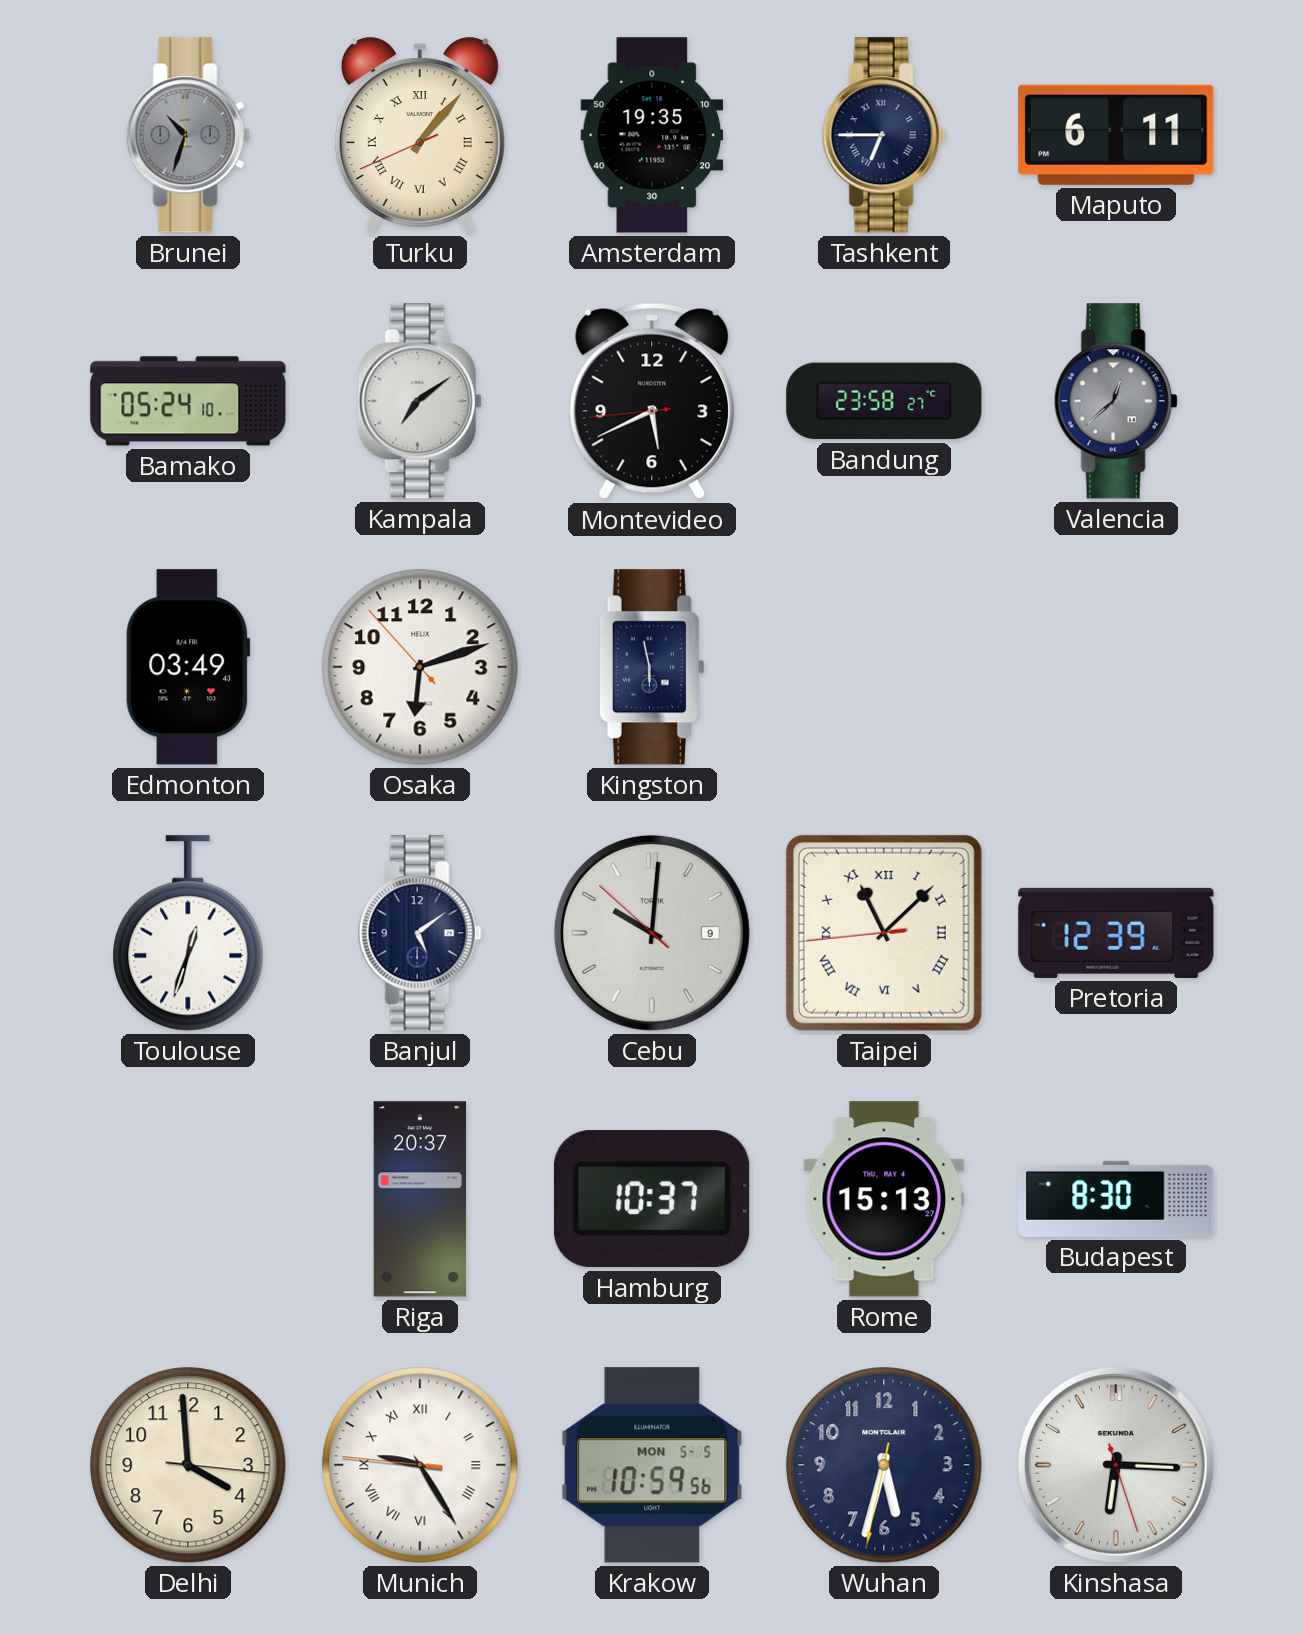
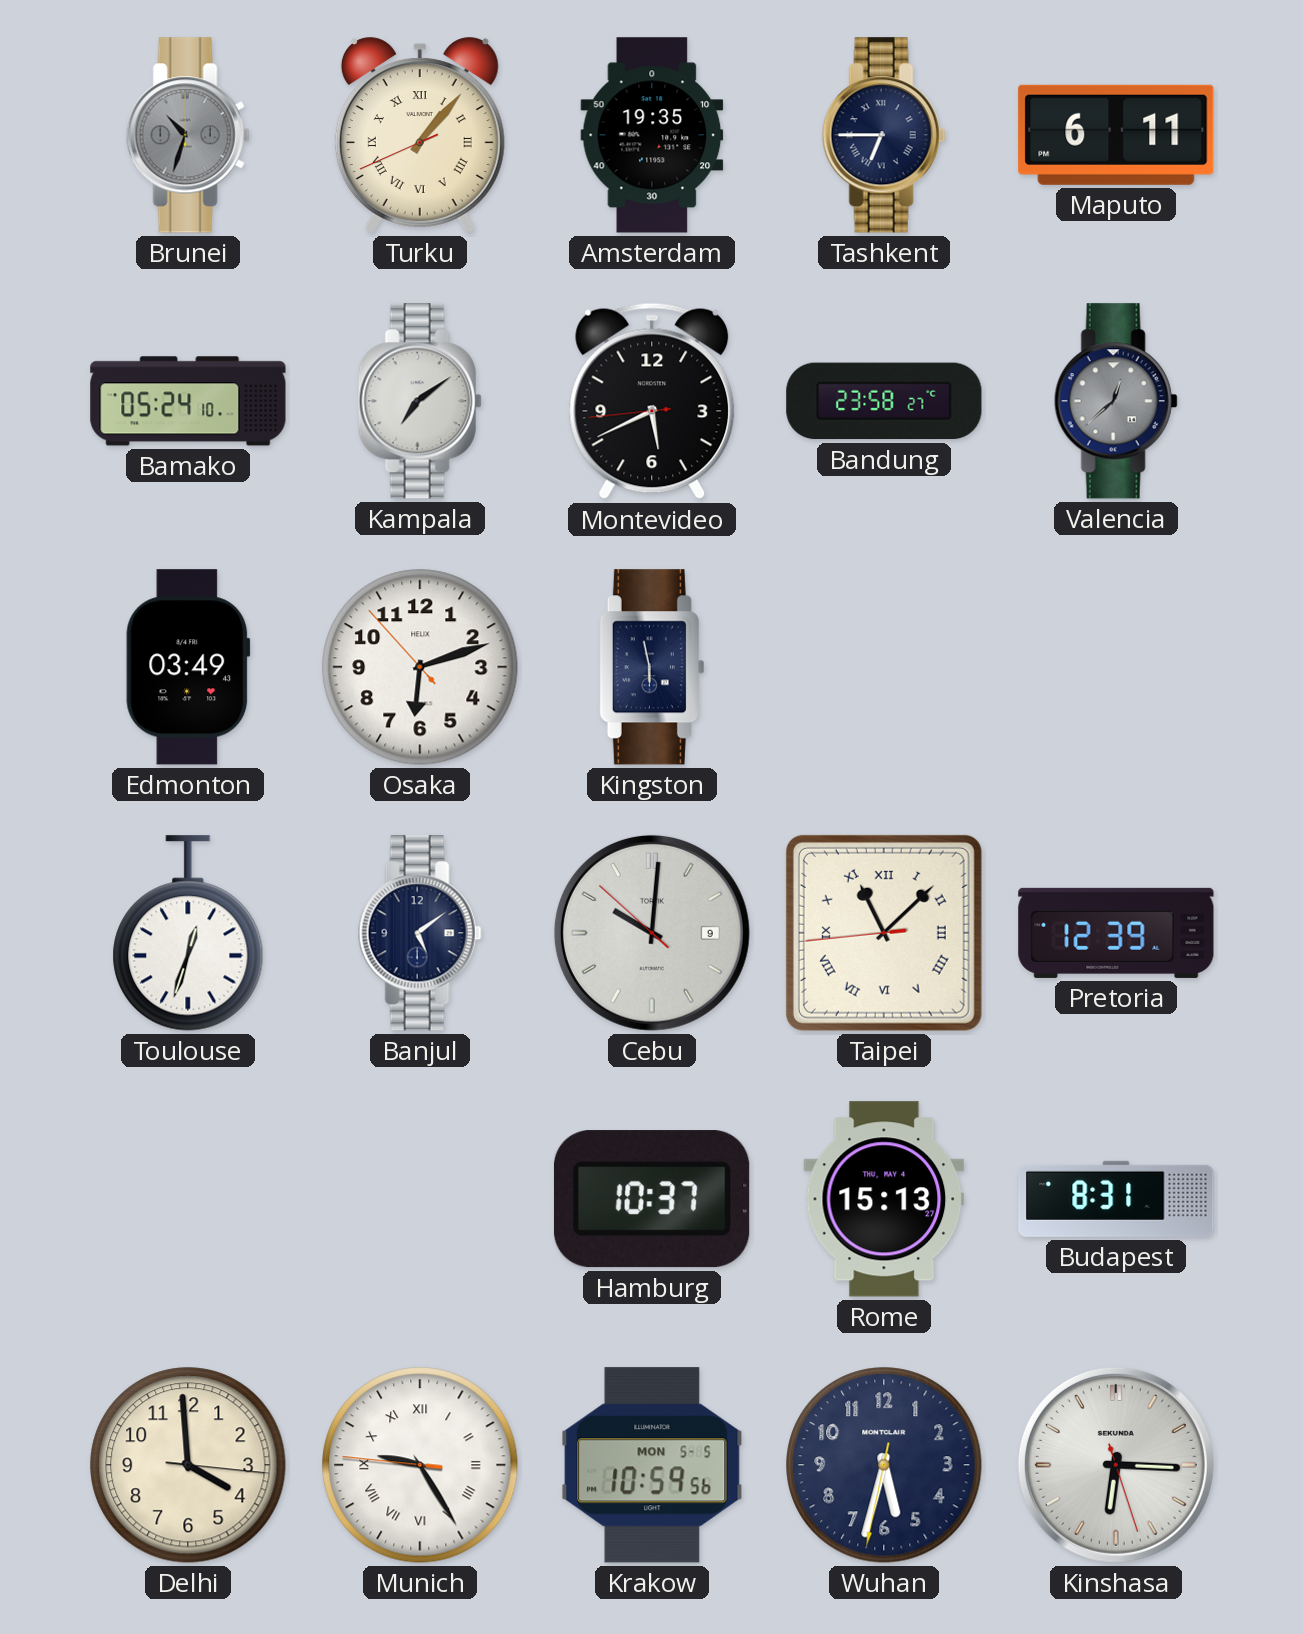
Riga: 20:37 -> none
Budapest: 8:30 -> 8:31
